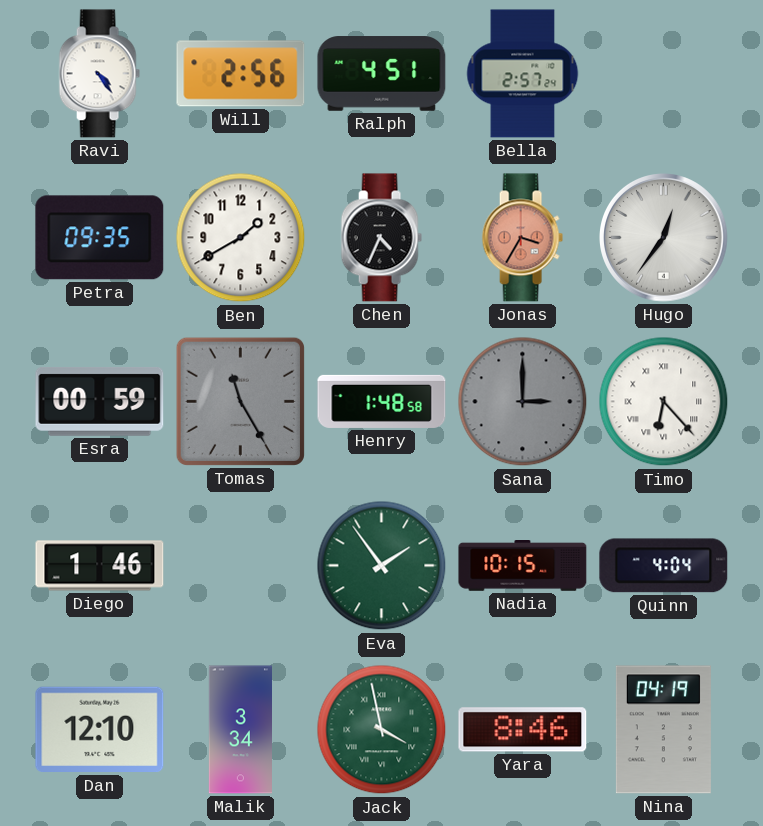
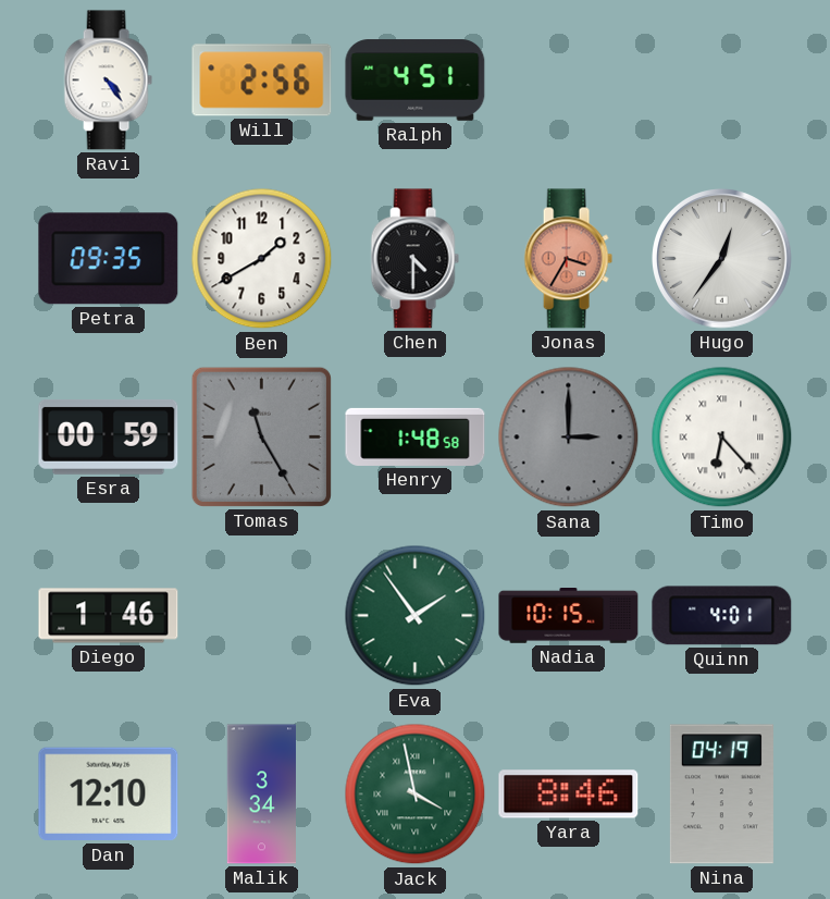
Bella: 2:57 -> none
Chen: 4:34 -> 4:30
Quinn: 4:04 -> 4:01
